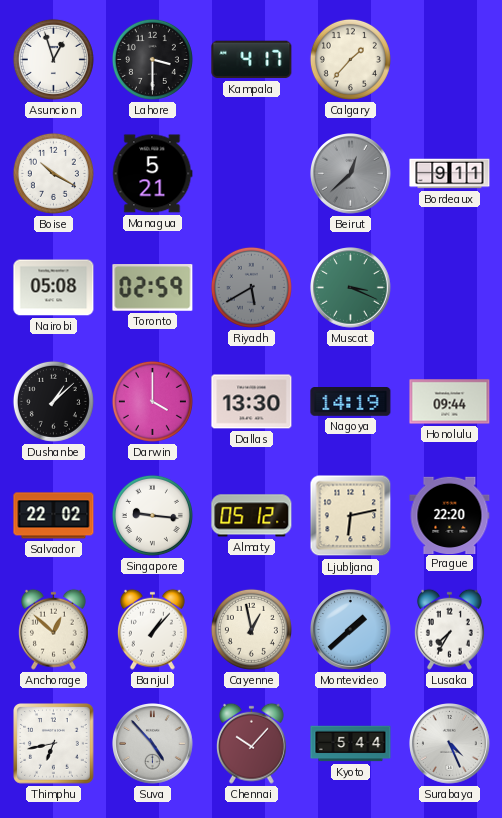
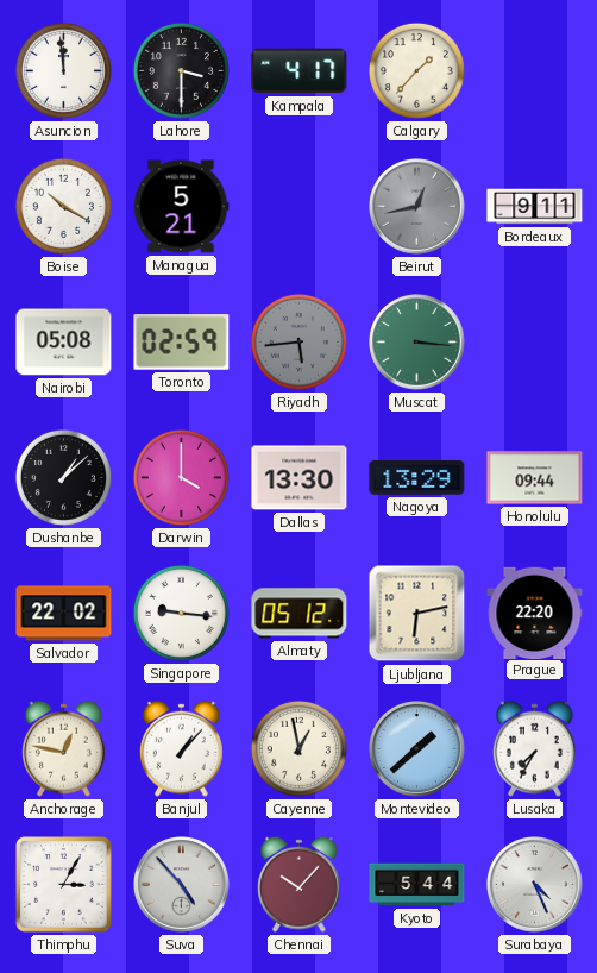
Asuncion: 12:57 -> 11:59
Beirut: 12:38 -> 12:43
Riyadh: 5:40 -> 5:44
Muscat: 3:19 -> 3:16
Nagoya: 14:19 -> 13:29
Anchorage: 12:52 -> 12:47
Thimphu: 6:43 -> 3:05
